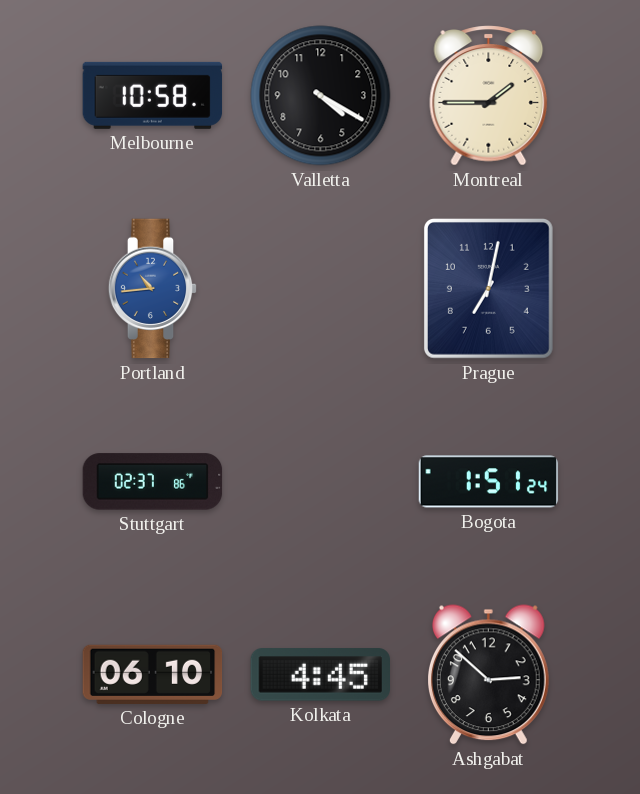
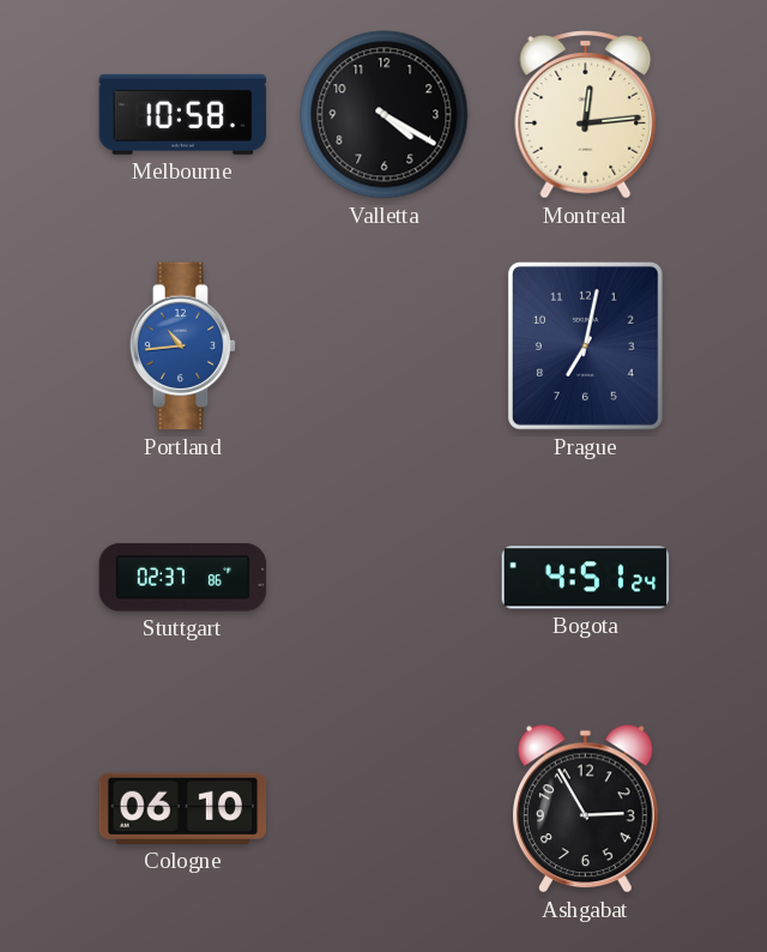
Montreal: 1:45 -> 12:14
Bogota: 1:51 -> 4:51
Kolkata: 4:45 -> none
Ashgabat: 2:52 -> 2:55
